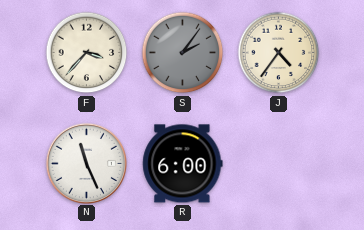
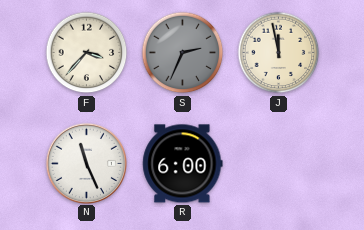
S: 2:06 -> 2:34
J: 4:36 -> 11:58
